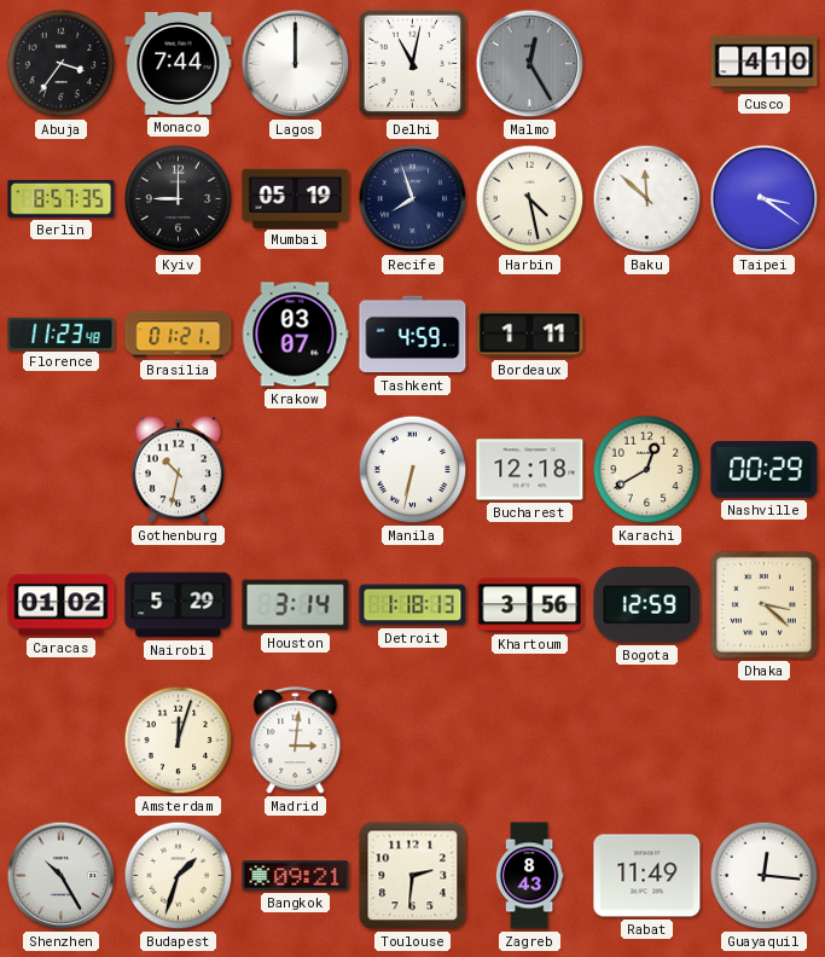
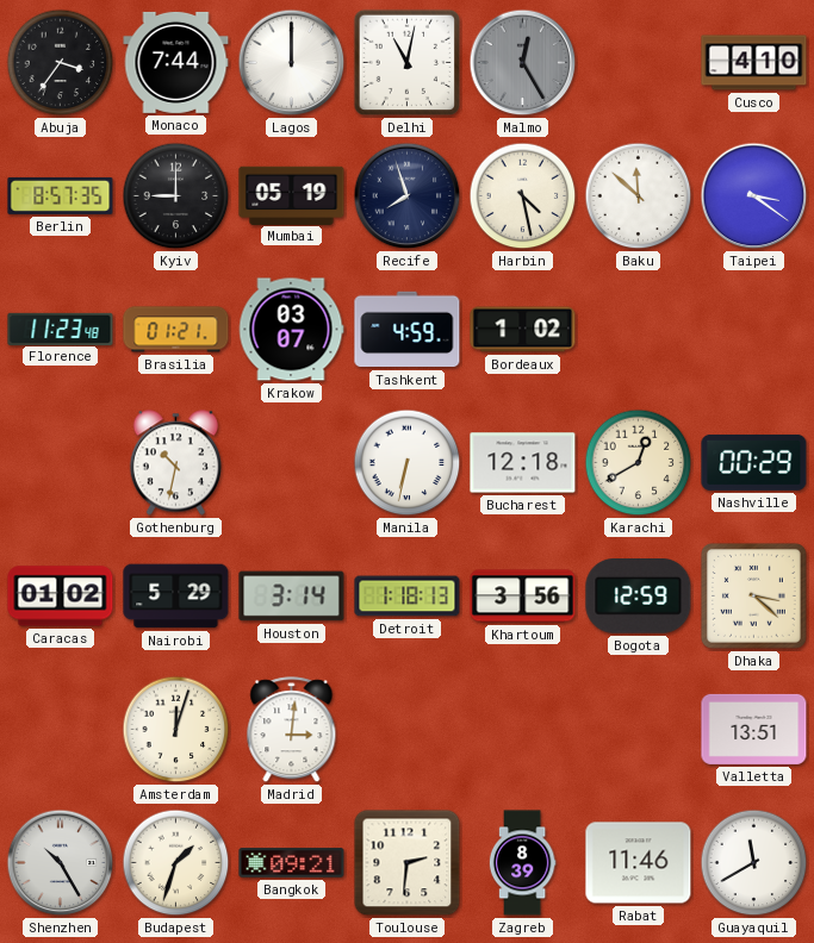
Bordeaux: 1:11 -> 1:02
Valletta: none -> 13:51
Zagreb: 8:43 -> 8:39
Rabat: 11:49 -> 11:46
Guayaquil: 12:16 -> 11:40
